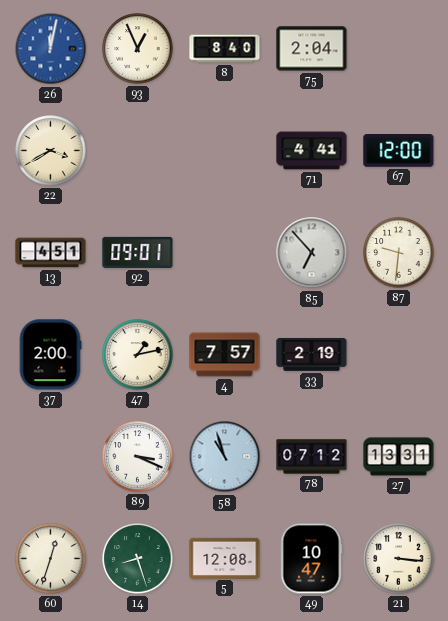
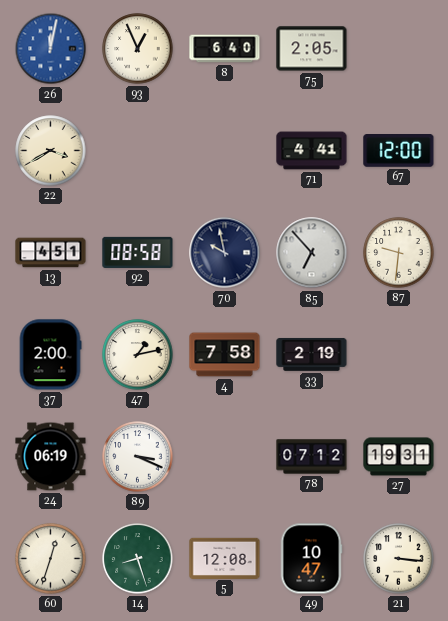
8: 8:40 -> 6:40
75: 2:04 -> 2:05
92: 09:01 -> 08:58
70: none -> 9:58
4: 7:57 -> 7:58
24: none -> 06:19
58: 10:57 -> none
27: 13:31 -> 19:31
